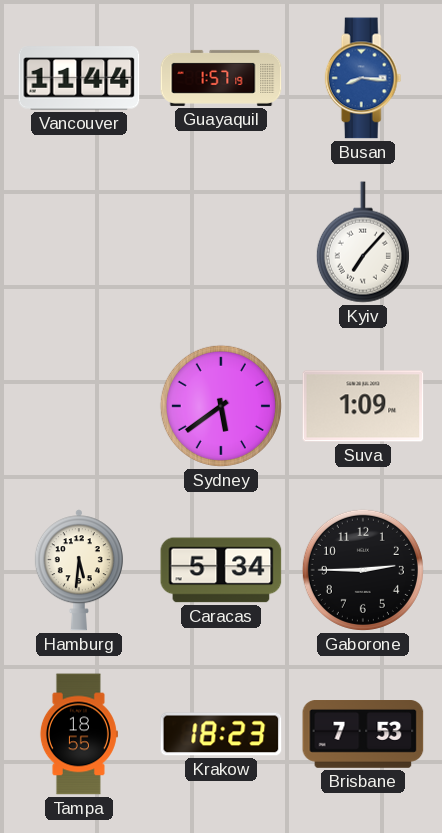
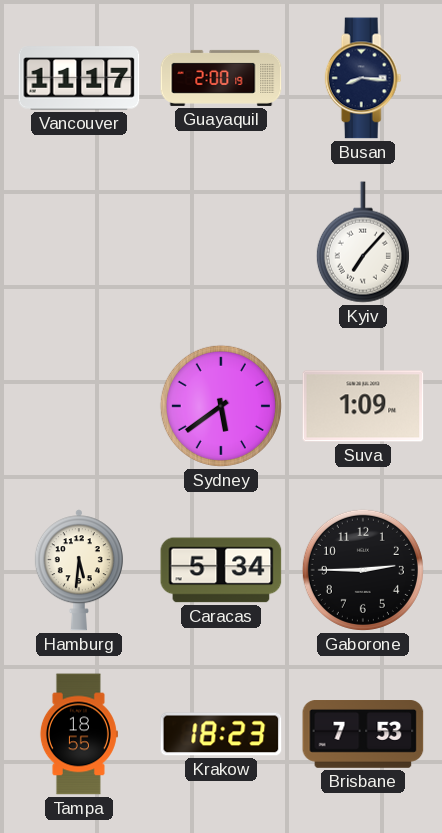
Vancouver: 11:44 -> 11:17
Guayaquil: 1:57 -> 2:00
Busan dial: blue -> navy
